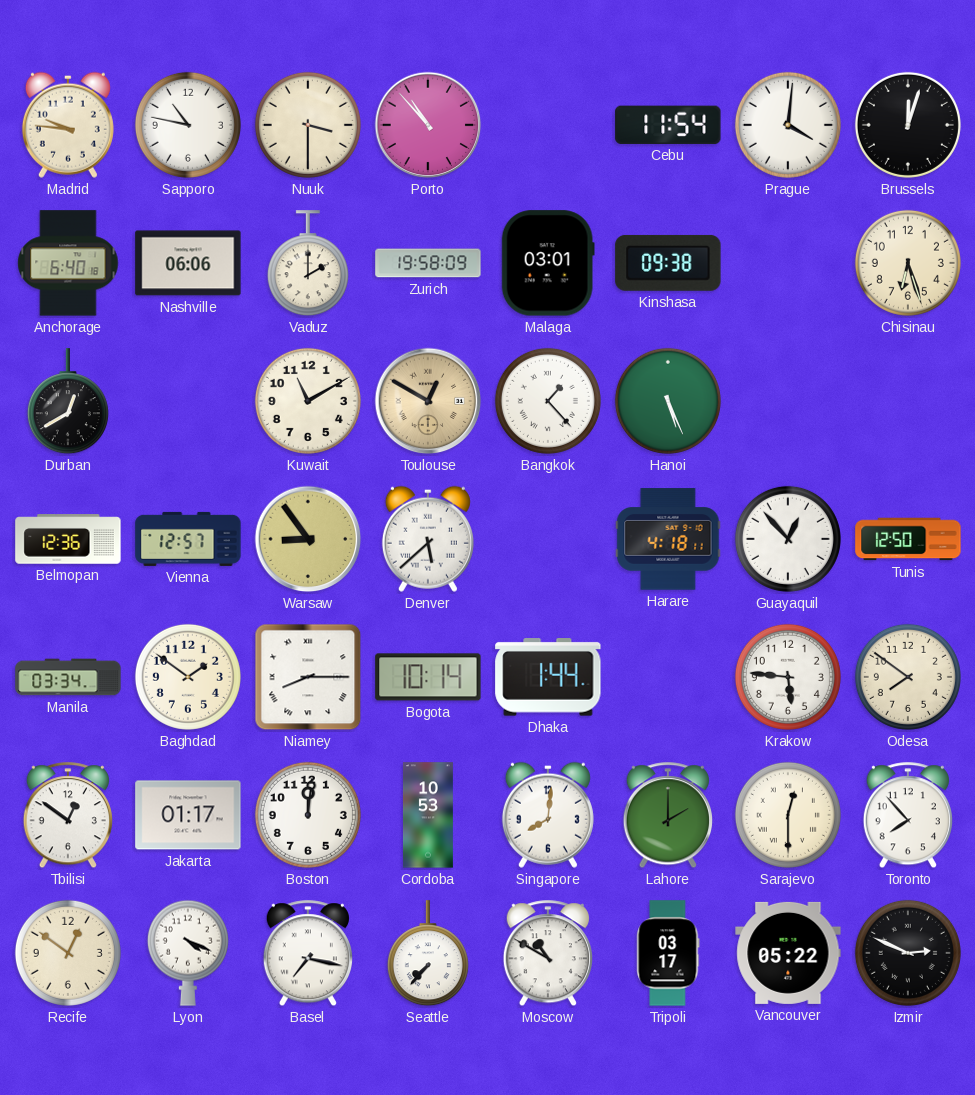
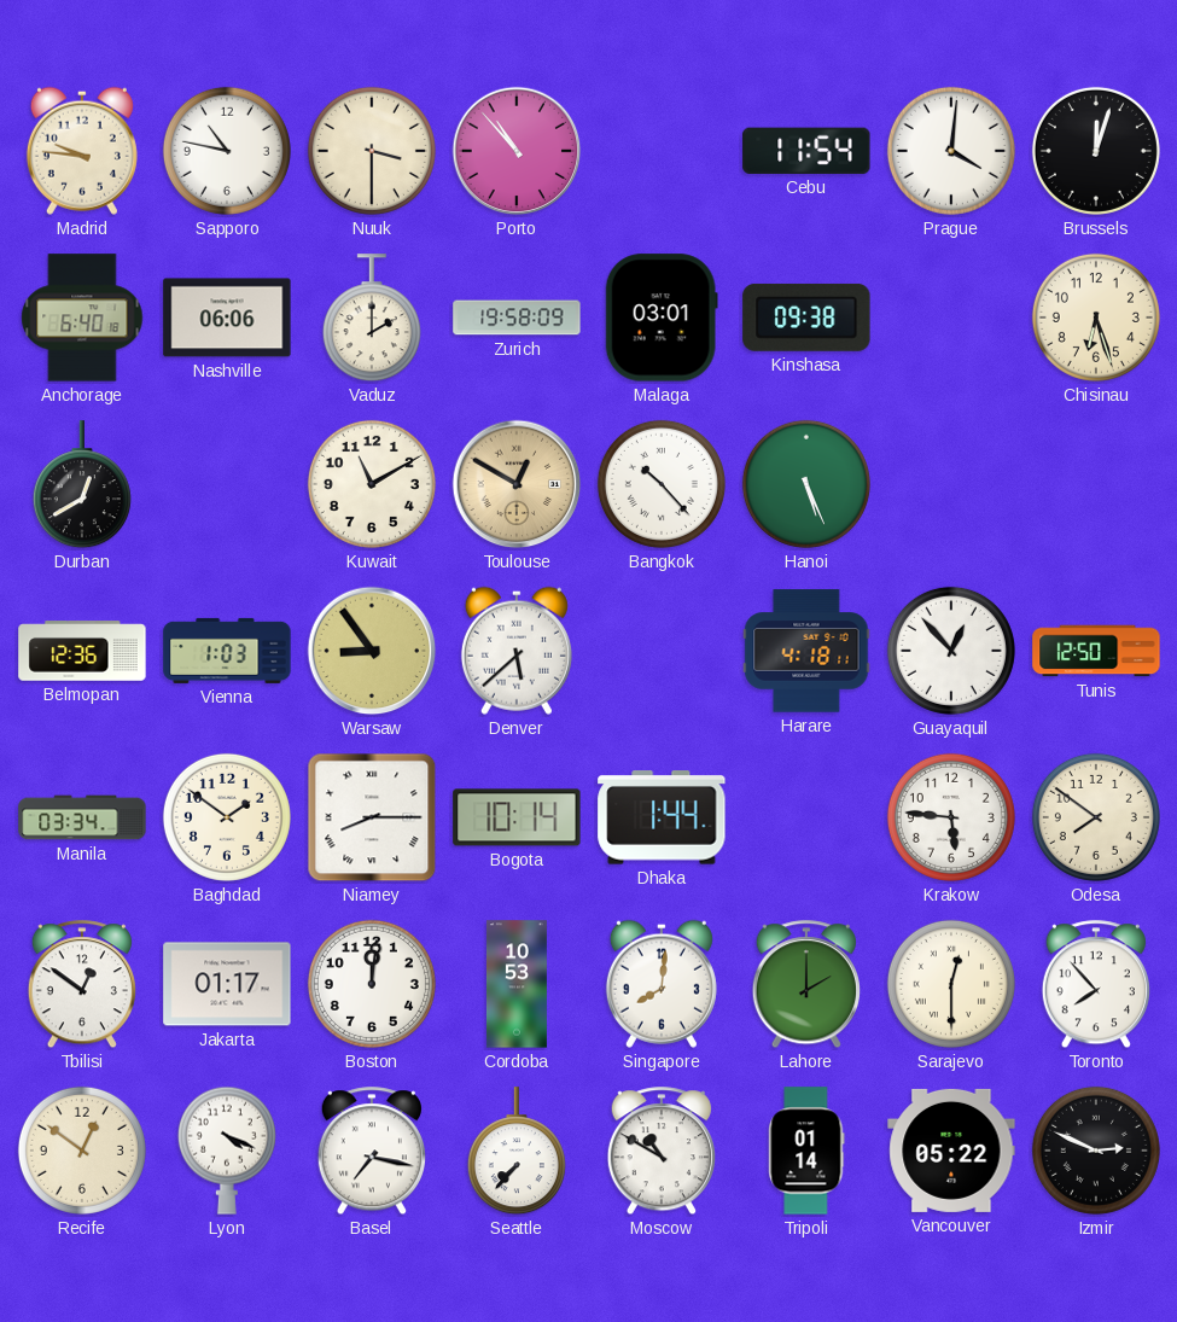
Bangkok: 1:23 -> 10:23
Vienna: 12:57 -> 1:03
Tripoli: 03:17 -> 01:14
